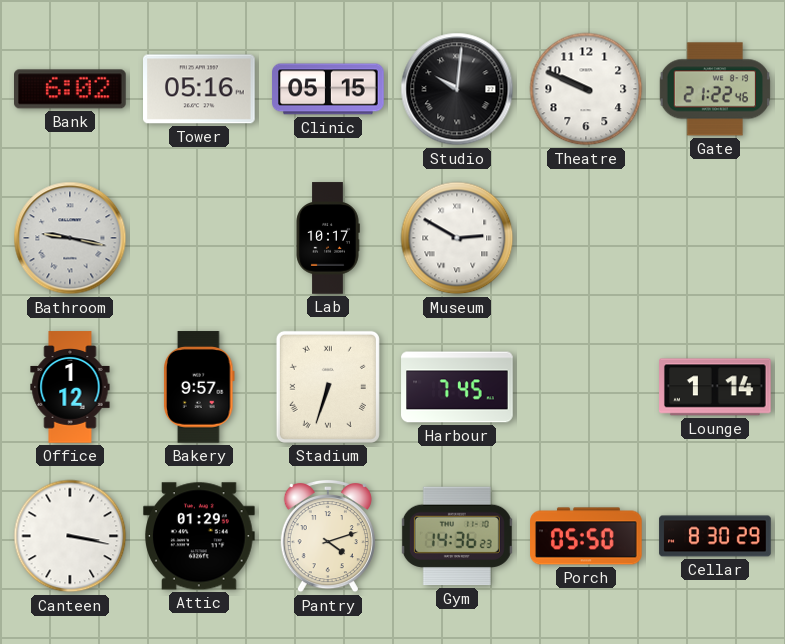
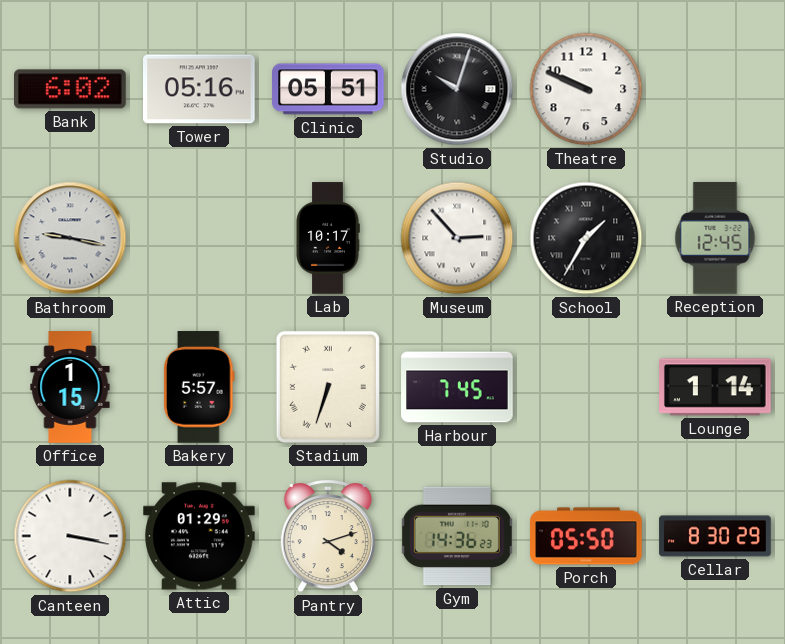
Clinic: 05:15 -> 05:51
Studio: 10:01 -> 10:03
Gate: 21:22 -> none
Museum: 2:50 -> 2:53
School: none -> 1:35
Reception: none -> 12:45
Office: 1:12 -> 1:15
Bakery: 9:57 -> 5:57
